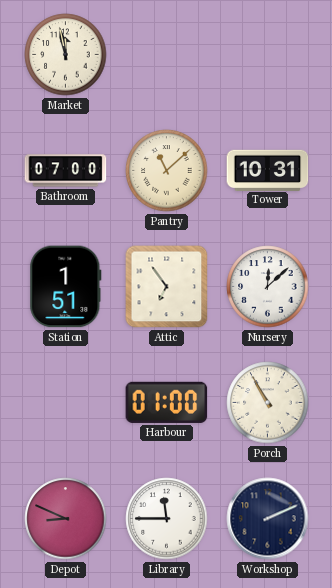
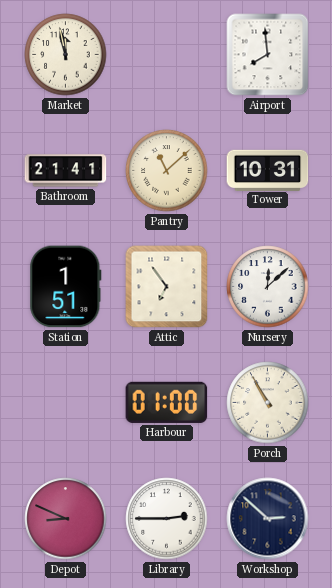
Airport: none -> 7:59
Bathroom: 07:00 -> 21:41
Library: 11:45 -> 2:45
Workshop: 2:11 -> 2:52
